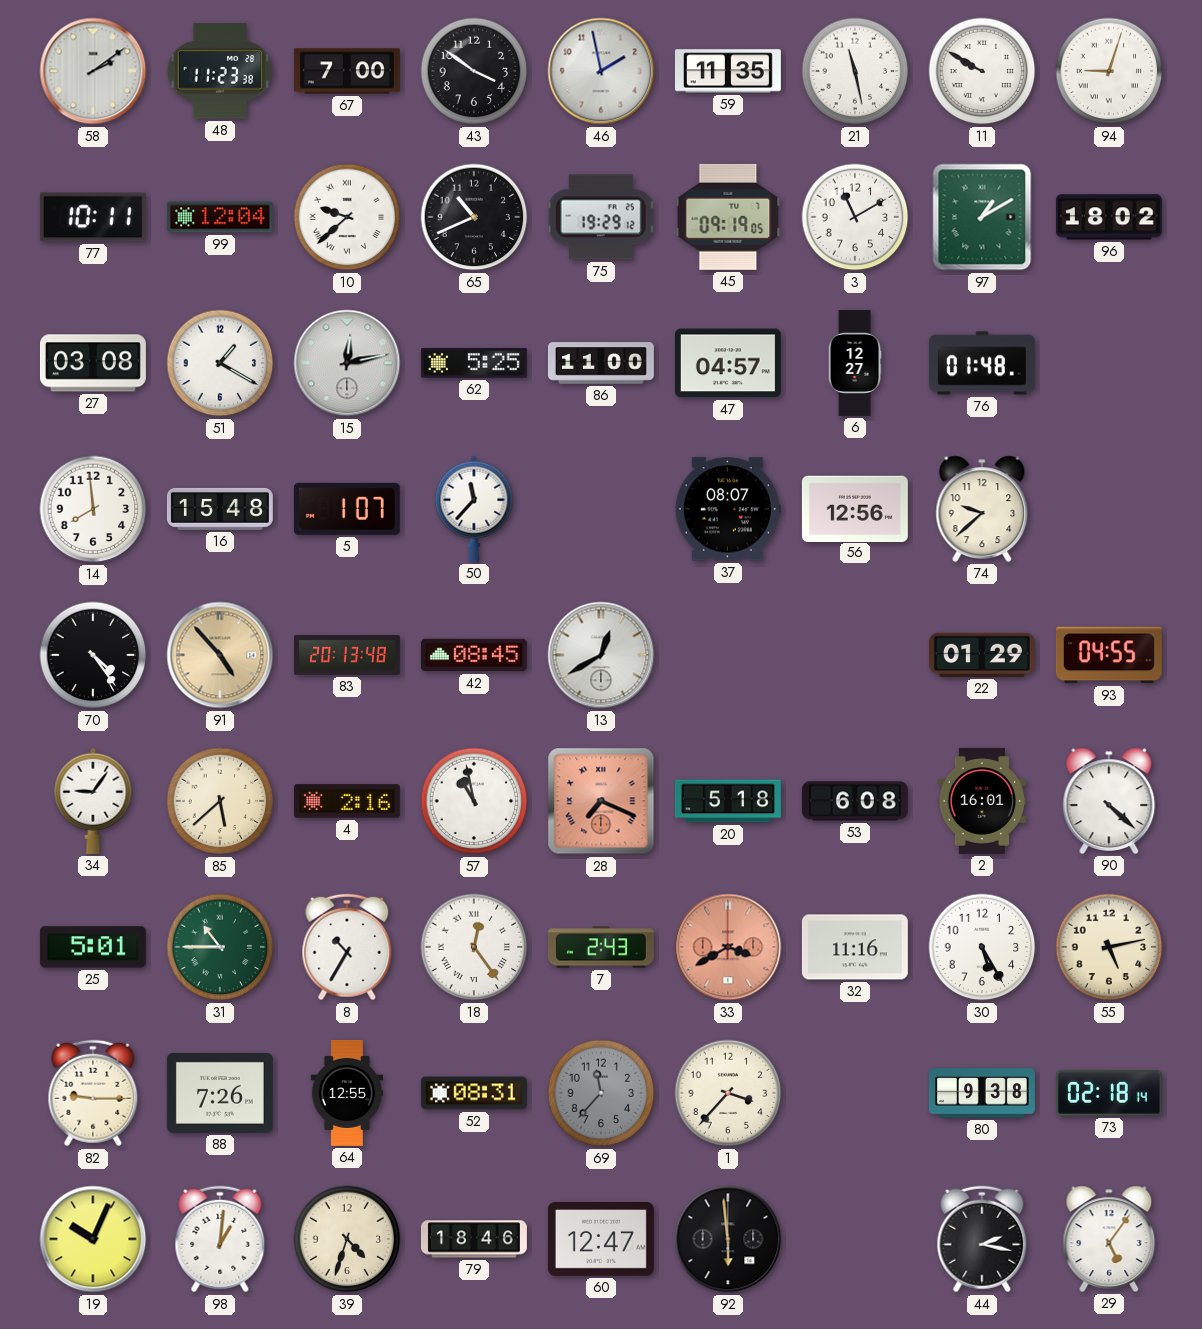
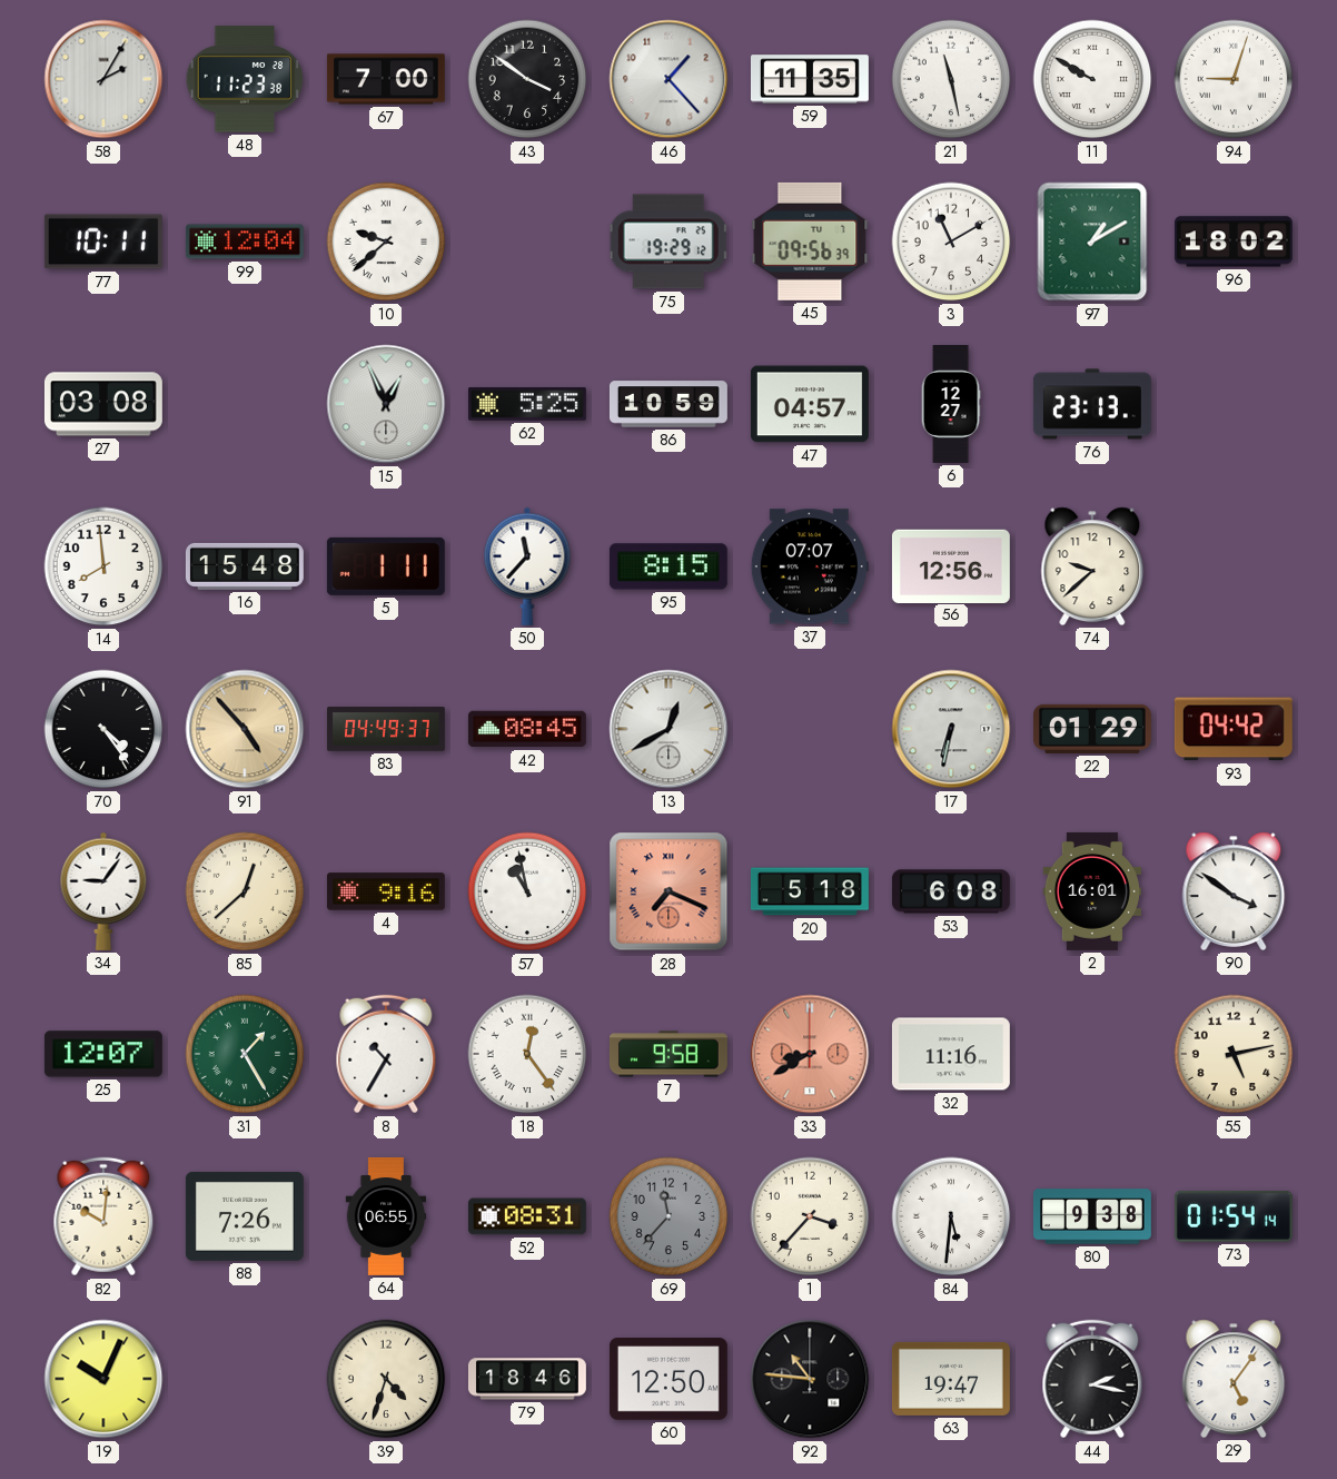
58: 2:09 -> 2:05
46: 1:58 -> 1:23
65: 10:41 -> none
45: 09:19 -> 09:56
51: 1:20 -> none
15: 12:13 -> 12:56
86: 11:00 -> 10:59
76: 01:48 -> 23:13
5: 1:07 -> 1:11
95: none -> 8:15
37: 08:07 -> 07:07
83: 20:13 -> 04:49
17: none -> 6:32
93: 04:55 -> 04:42
85: 5:38 -> 12:38
4: 2:16 -> 9:16
90: 4:22 -> 3:51
25: 5:01 -> 12:07
31: 10:45 -> 1:25
7: 2:43 -> 9:58
33: 3:40 -> 8:40
30: 5:25 -> none
82: 9:15 -> 10:01
64: 12:55 -> 06:55
84: none -> 5:31
73: 02:18 -> 01:54
98: 1:01 -> none
60: 12:47 -> 12:50
92: 5:59 -> 10:46
63: none -> 19:47
